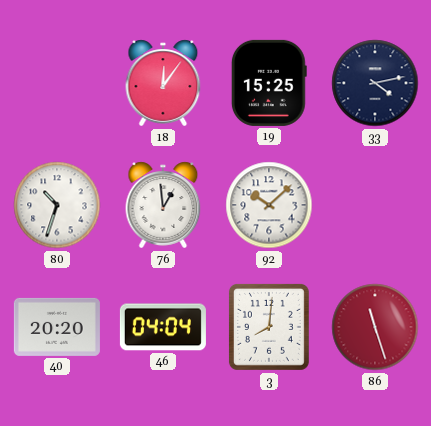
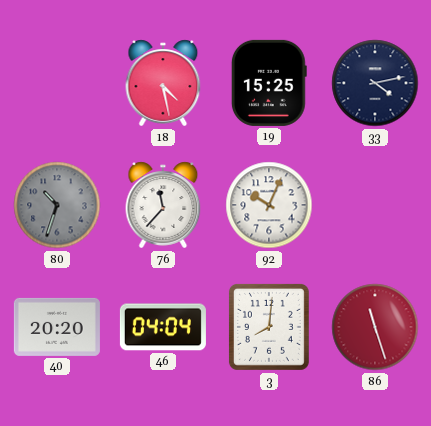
18: 12:06 -> 4:28
80 dial: white -> grey
76: 12:59 -> 11:37
92: 10:08 -> 10:04
